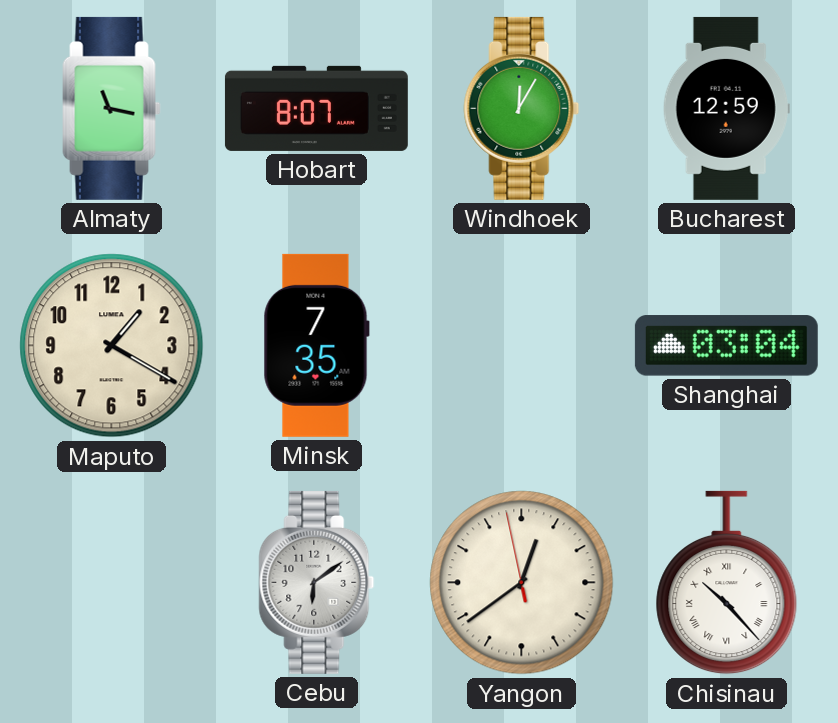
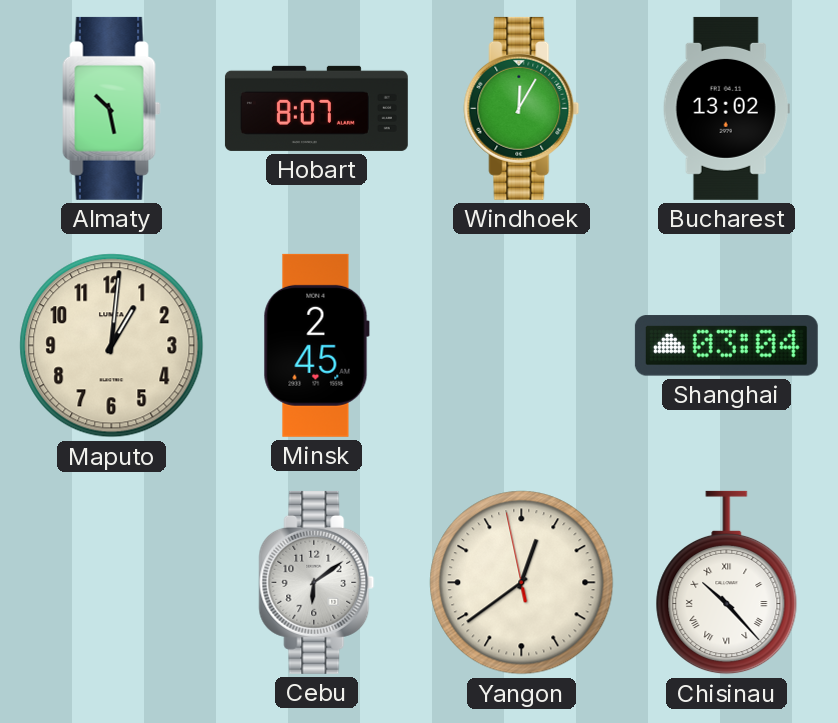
Almaty: 11:17 -> 10:28
Bucharest: 12:59 -> 13:02
Maputo: 1:20 -> 1:01
Minsk: 7:35 -> 2:45
